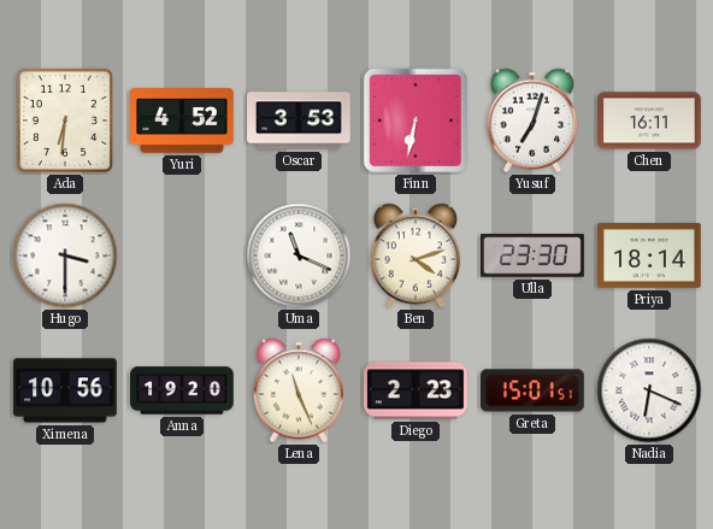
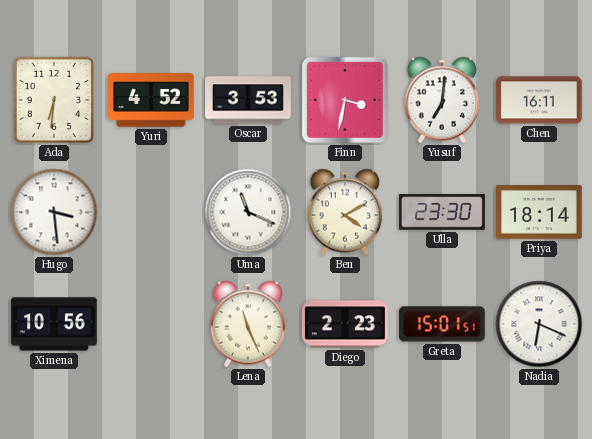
Finn: 6:32 -> 3:32
Yusuf: 7:03 -> 7:01
Hugo: 3:30 -> 3:29
Ben: 4:12 -> 4:10
Anna: 19:20 -> none
